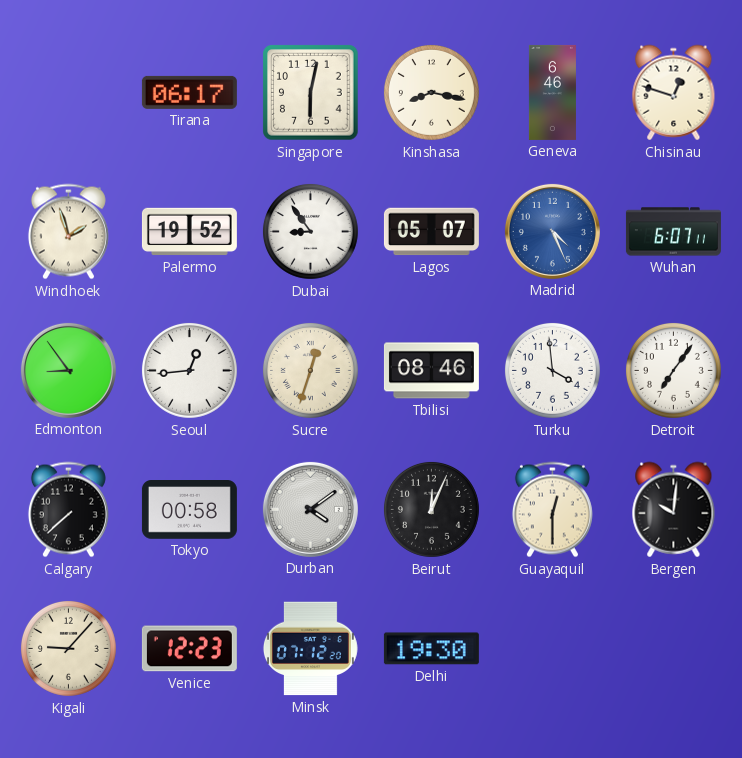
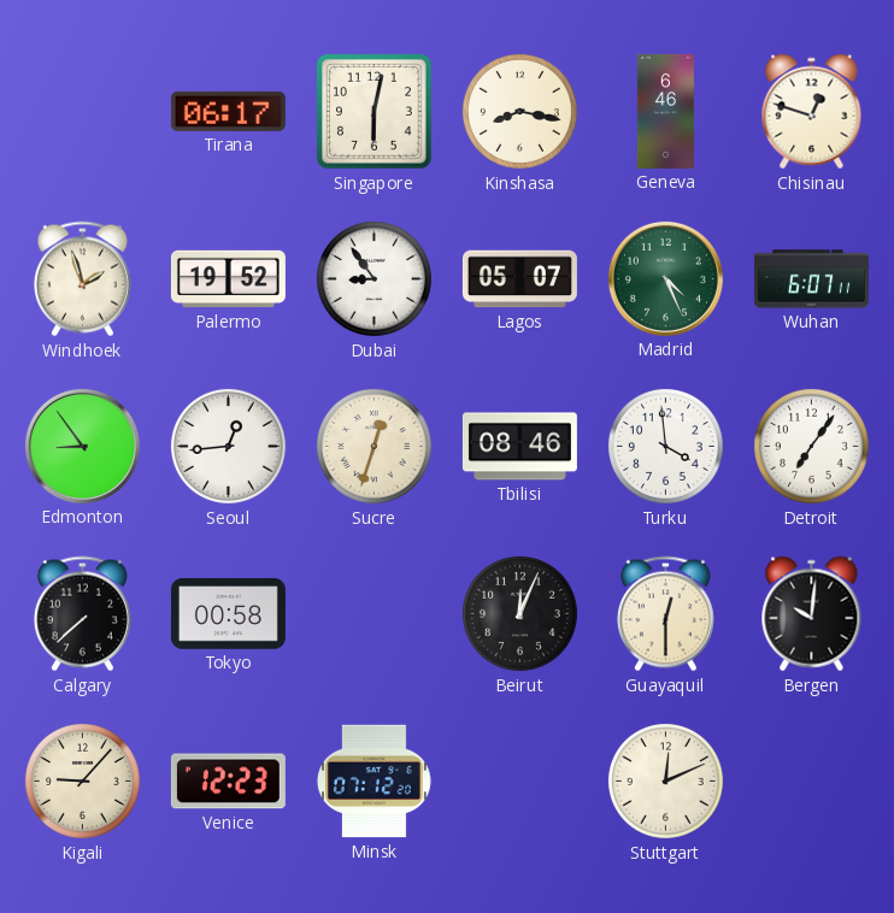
Madrid dial: blue -> green
Durban: 4:09 -> none
Delhi: 19:30 -> none
Stuttgart: none -> 12:11
